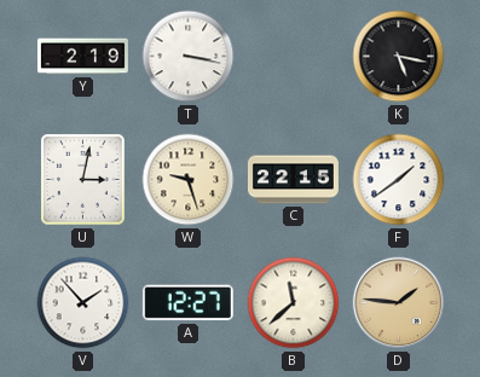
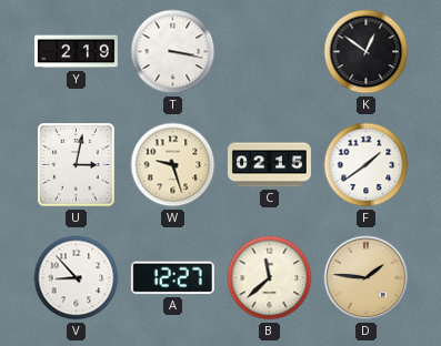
K: 5:17 -> 12:51
C: 22:15 -> 02:15
V: 1:53 -> 8:53
